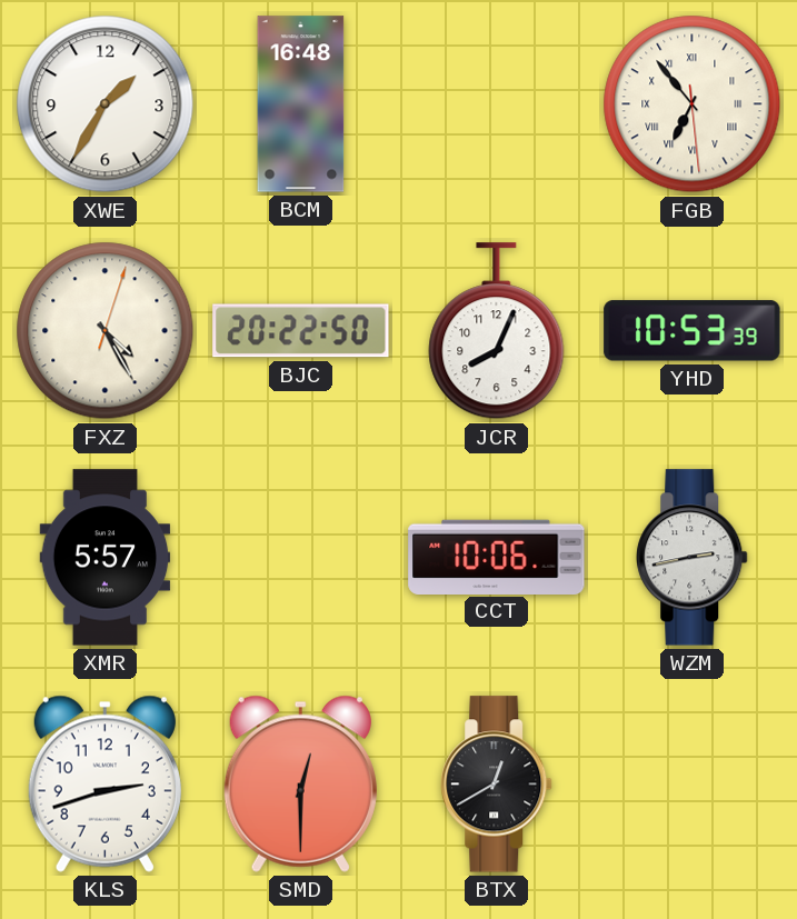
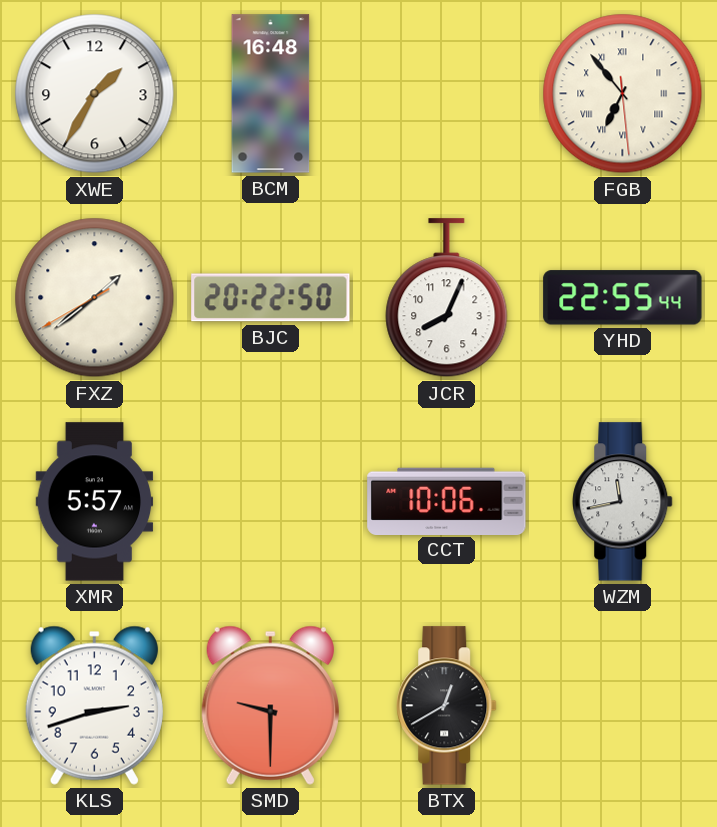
FXZ: 4:25 -> 1:38
YHD: 10:53 -> 22:55
WZM: 2:43 -> 11:43
SMD: 12:30 -> 9:30
